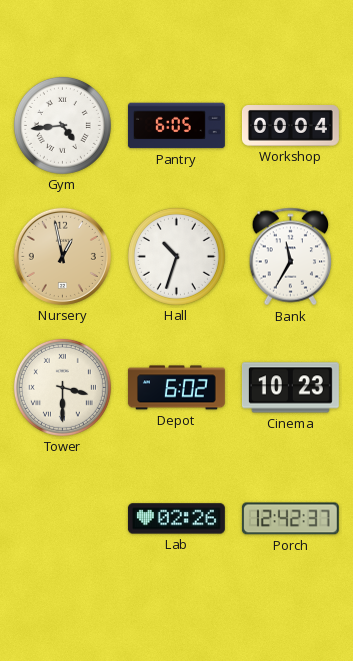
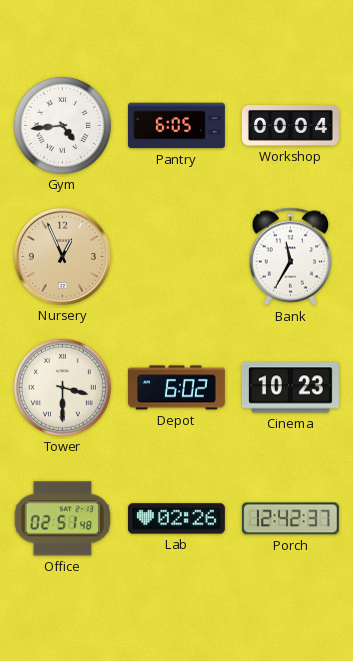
Nursery: 12:58 -> 12:56
Hall: 10:33 -> none
Office: none -> 02:51
